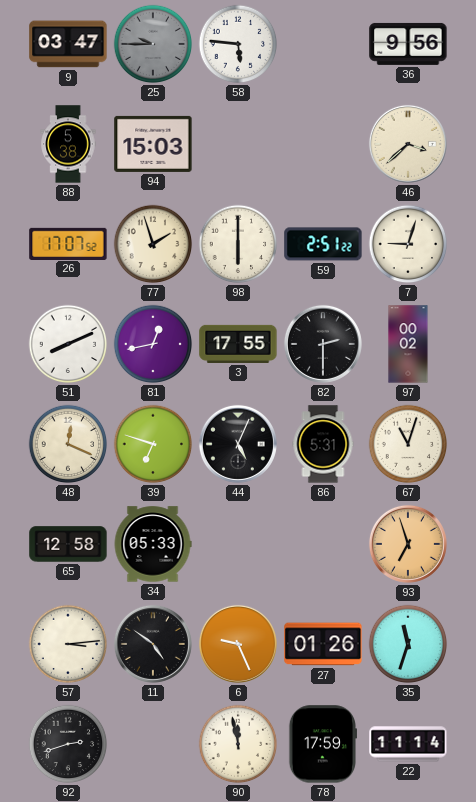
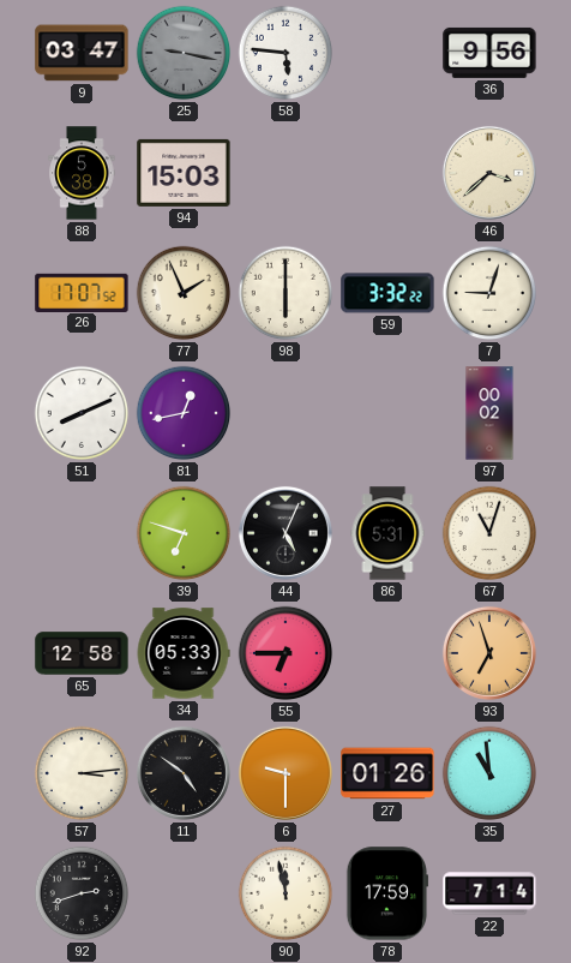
25: 9:45 -> 9:17
77: 1:57 -> 1:56
59: 2:51 -> 3:32
3: 17:55 -> none
82: 2:30 -> none
48: 12:19 -> none
55: none -> 6:45
6: 9:26 -> 9:30
35: 11:33 -> 10:59
22: 11:14 -> 7:14
